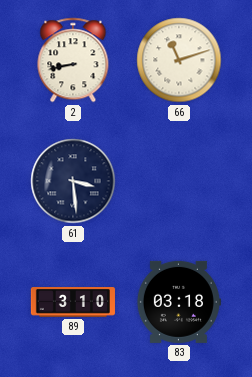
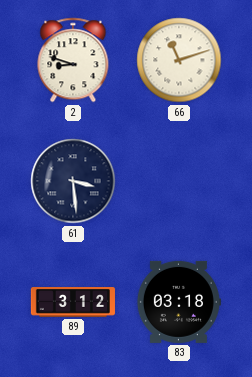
2: 8:43 -> 8:48
89: 3:10 -> 3:12
